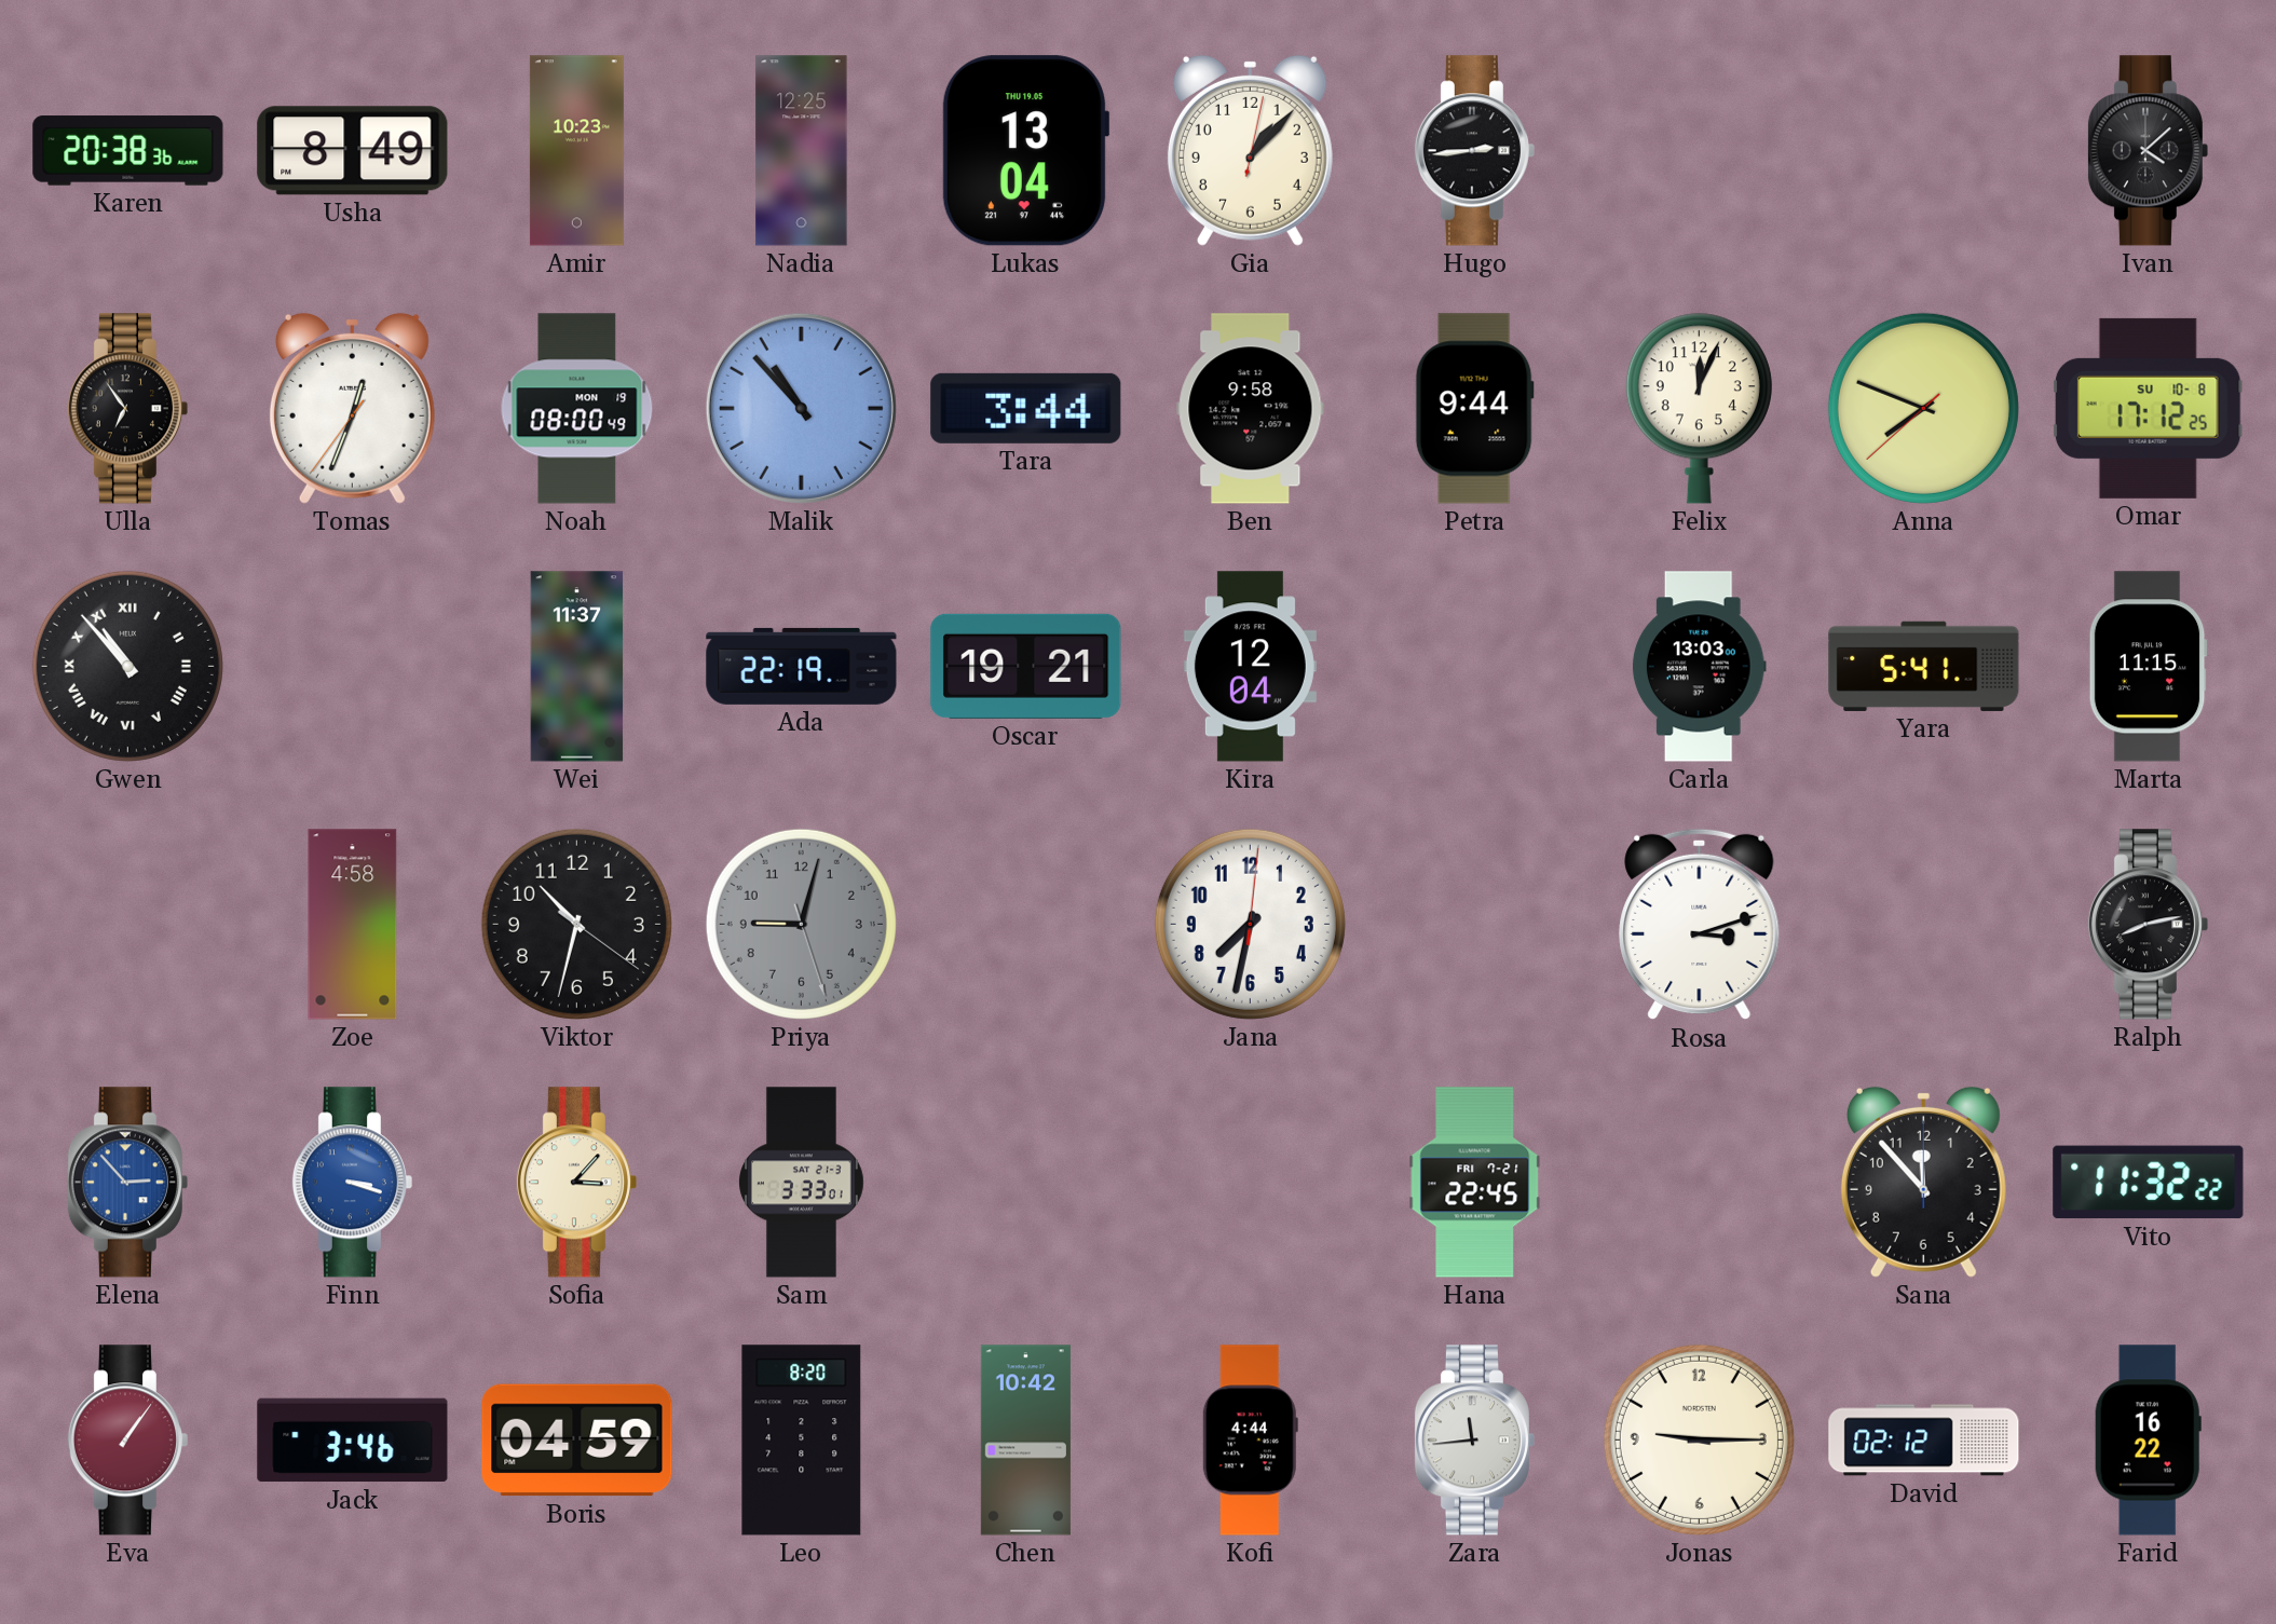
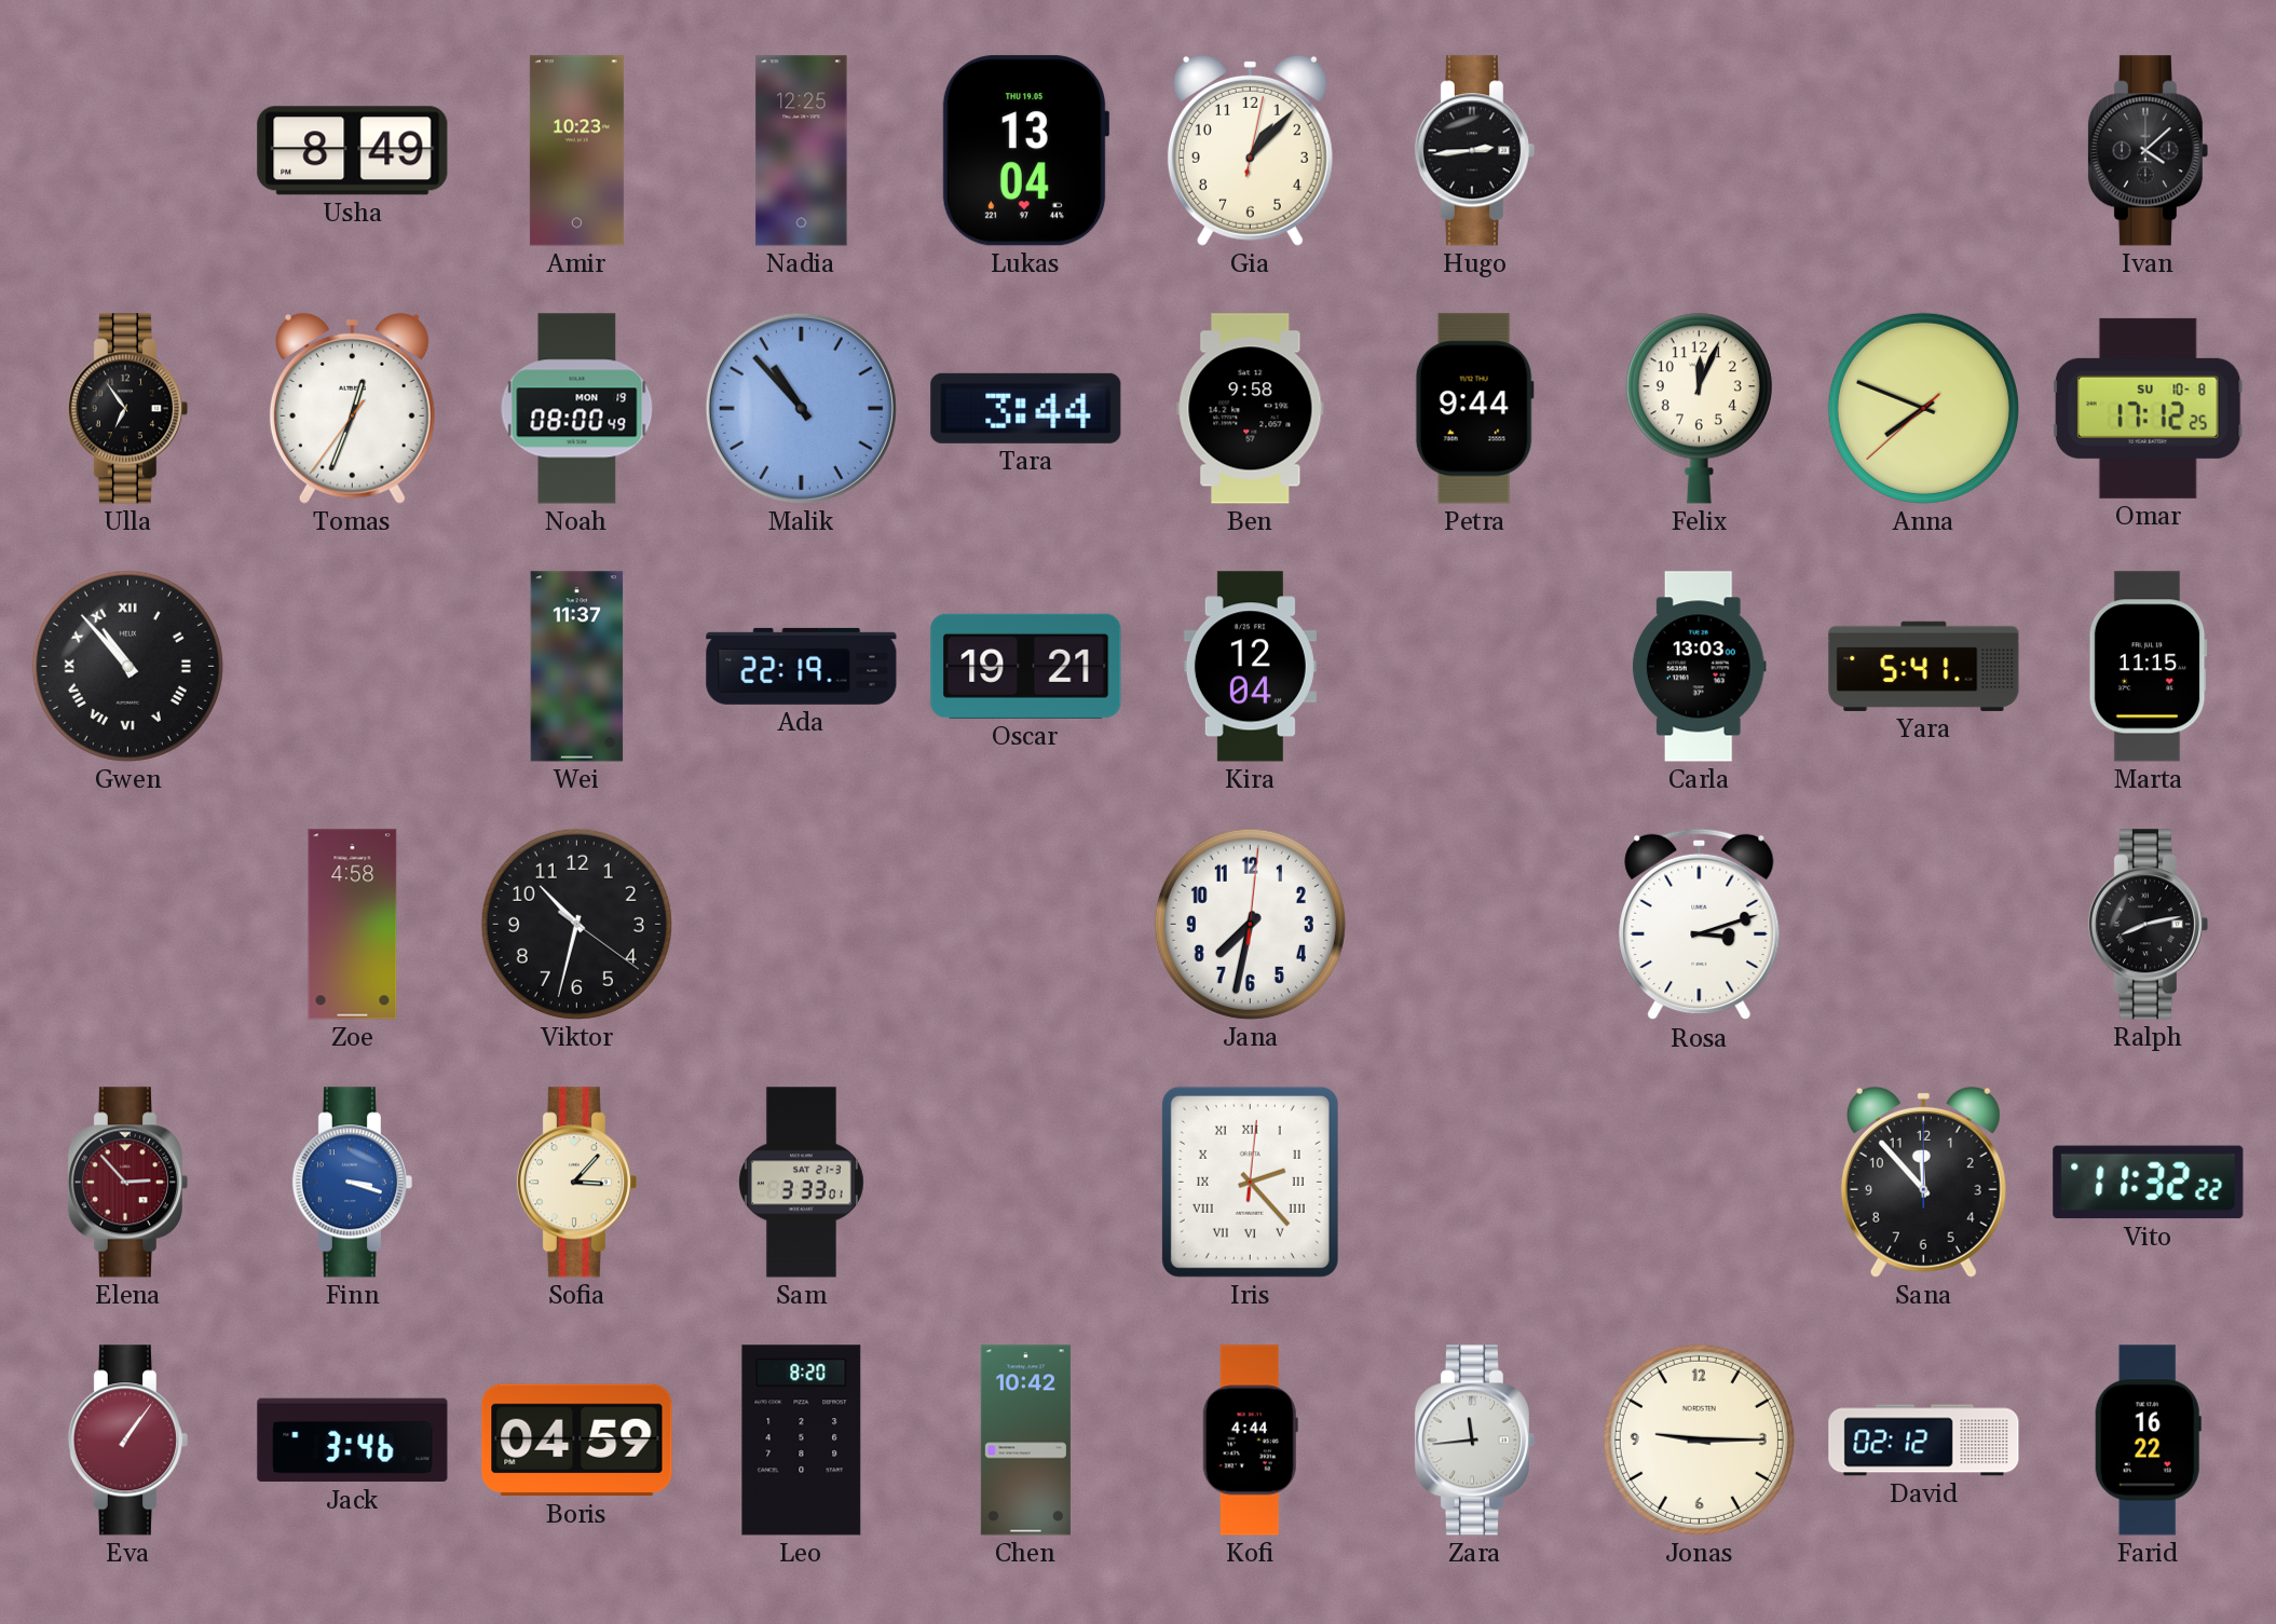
Karen: 20:38 -> none
Priya: 9:02 -> none
Elena dial: blue -> burgundy
Iris: none -> 2:23
Hana: 22:45 -> none
